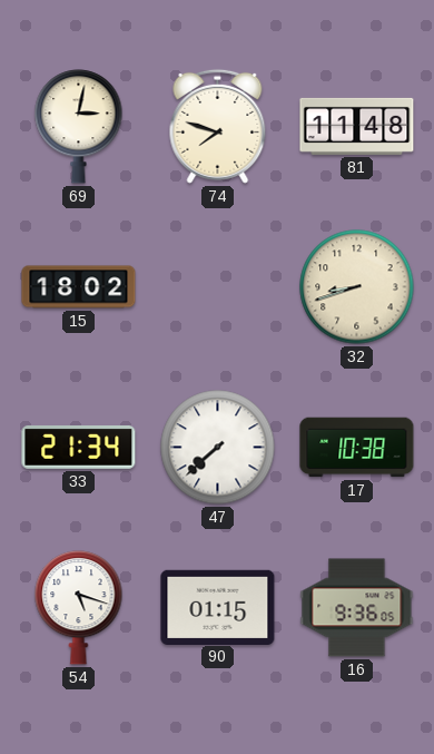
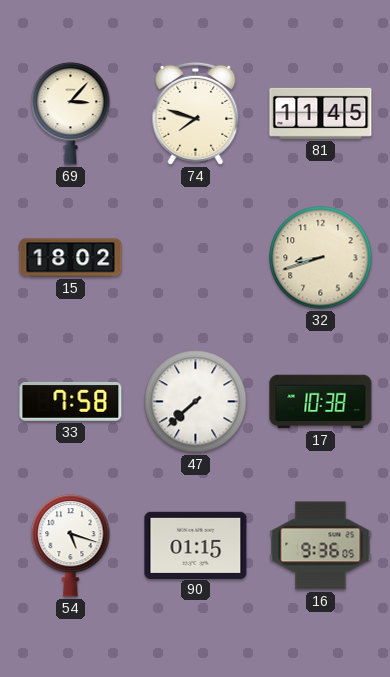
69: 3:02 -> 3:07
81: 11:48 -> 11:45
33: 21:34 -> 7:58
